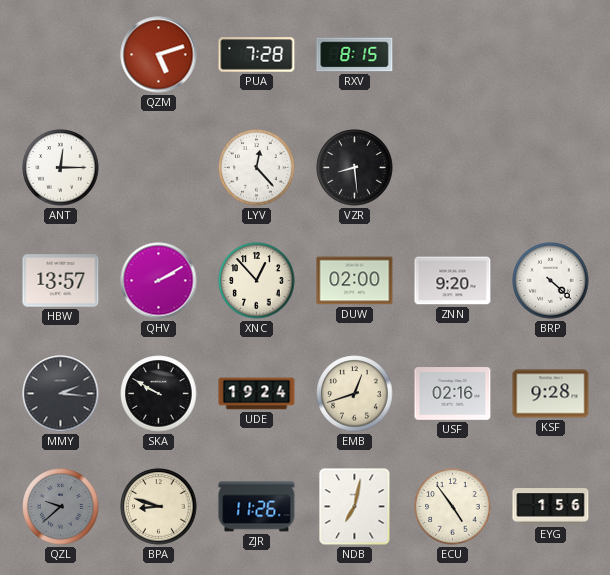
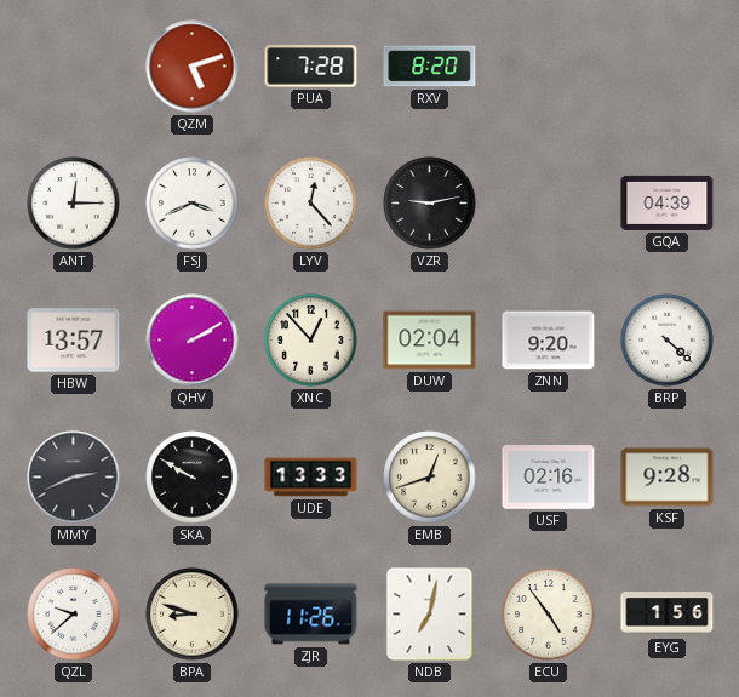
RXV: 8:15 -> 8:20
FSJ: none -> 3:41
VZR: 8:29 -> 9:13
GQA: none -> 04:39
DUW: 02:00 -> 02:04
MMY: 2:16 -> 2:41
UDE: 19:24 -> 13:33
QZL dial: grey -> white
